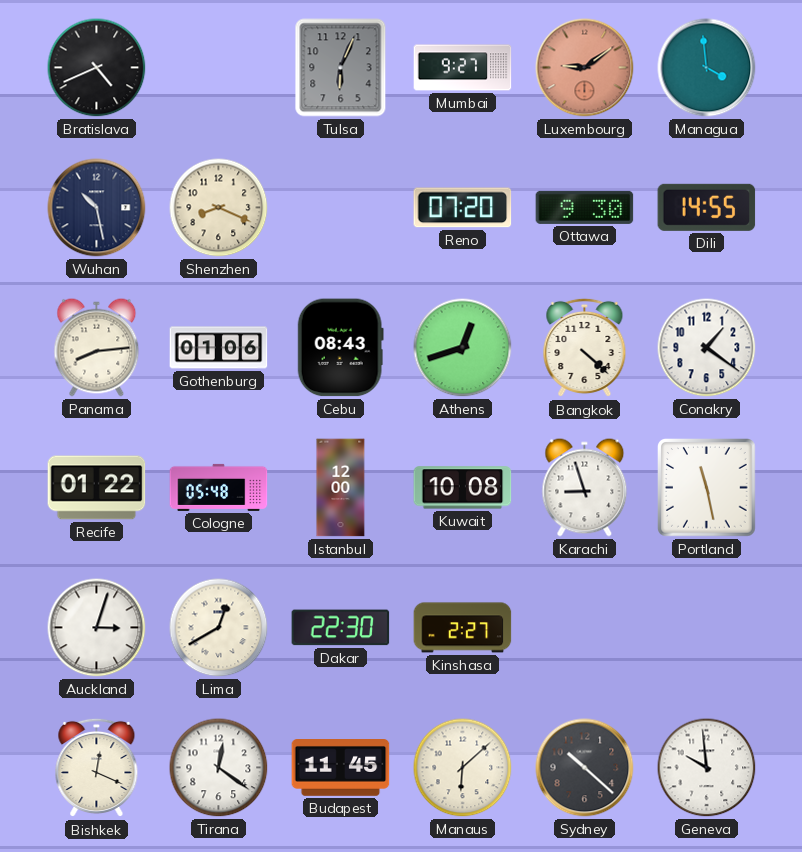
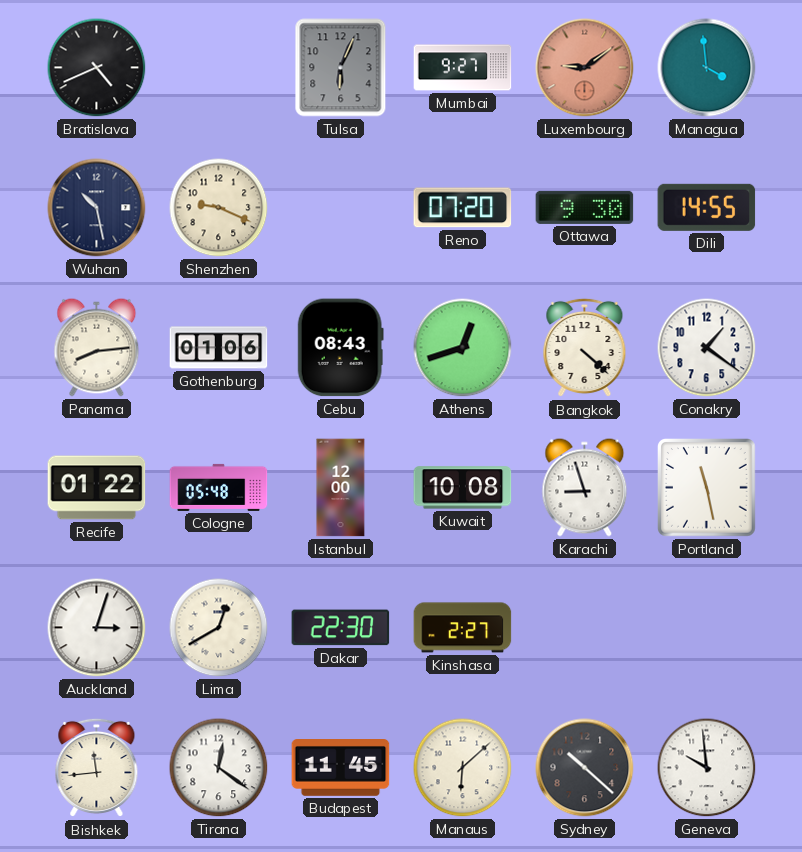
Shenzhen: 8:19 -> 9:19
Bishkek: 12:19 -> 11:44
